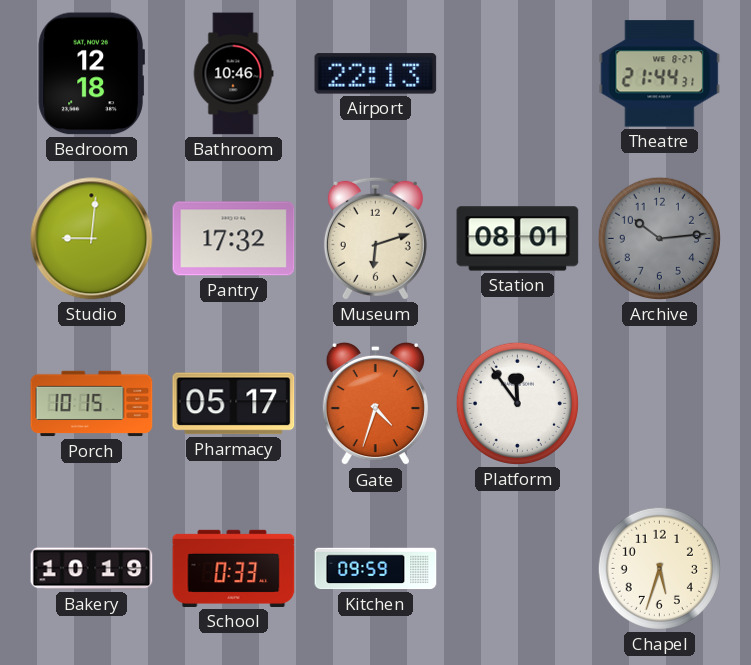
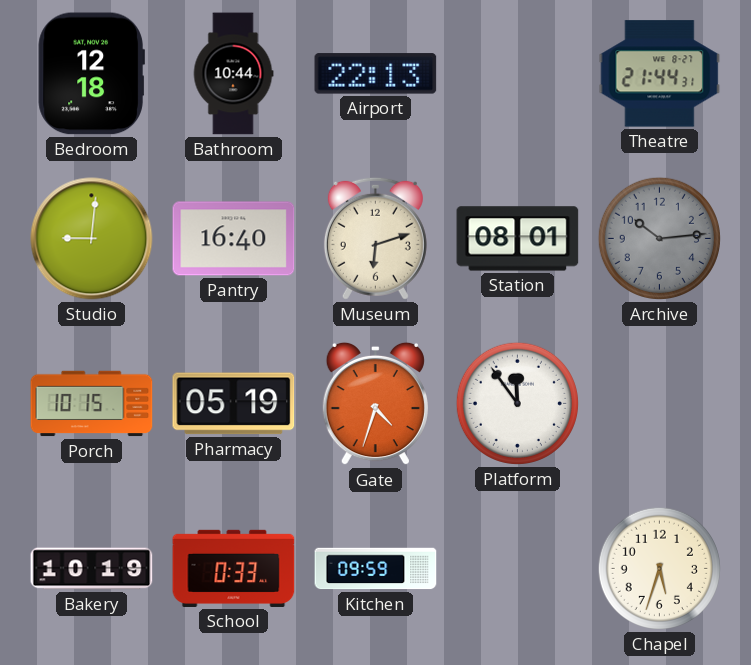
Bathroom: 10:46 -> 10:44
Pantry: 17:32 -> 16:40
Pharmacy: 05:17 -> 05:19
